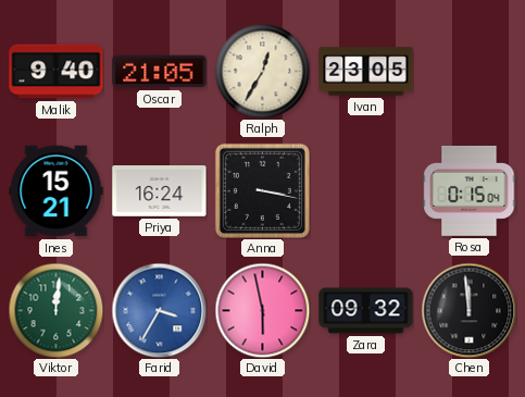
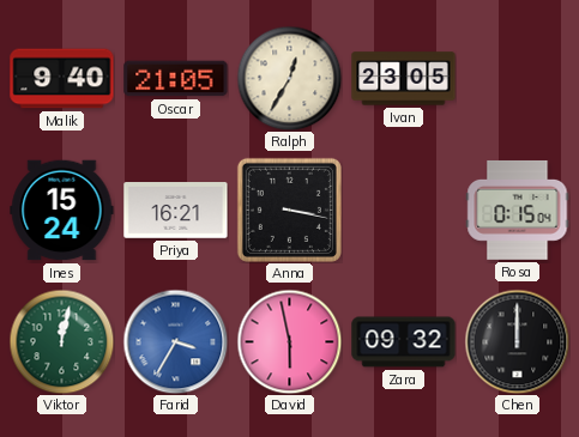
Ines: 15:21 -> 15:24
Priya: 16:24 -> 16:21
Viktor: 12:01 -> 12:02
Chen: 11:59 -> 12:00
